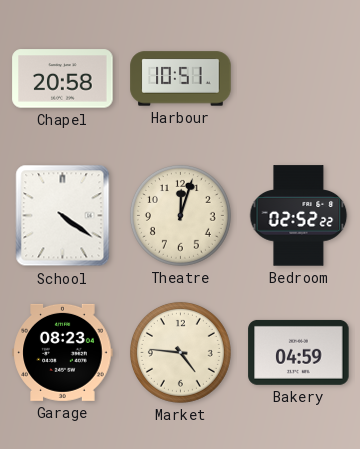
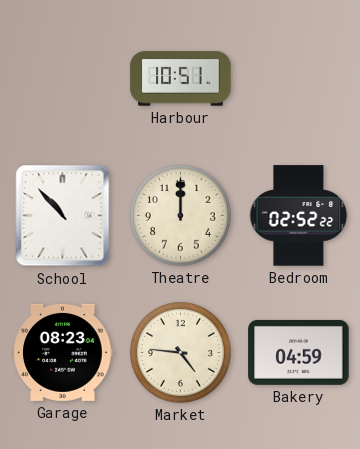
Chapel: 20:58 -> none
School: 4:21 -> 10:53
Theatre: 12:03 -> 12:00
